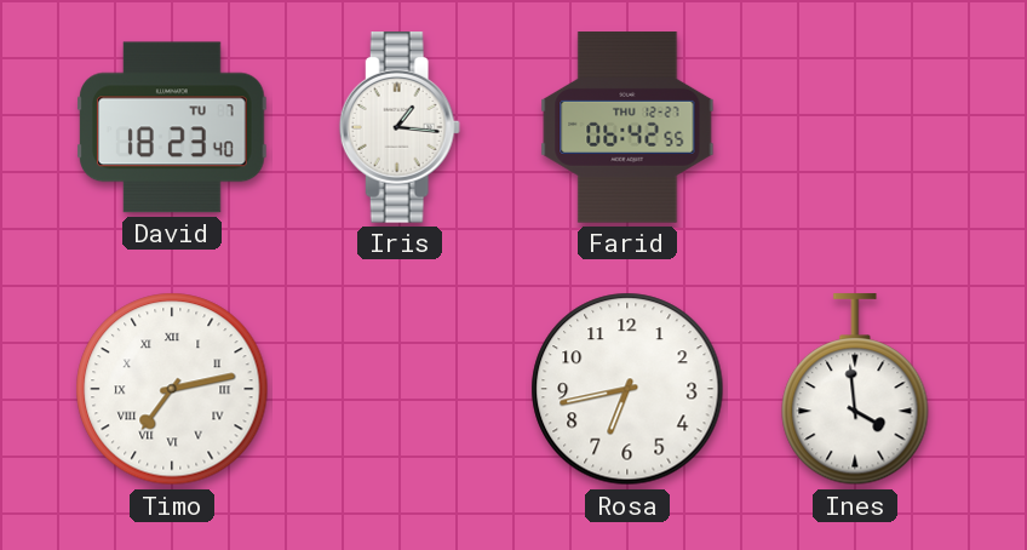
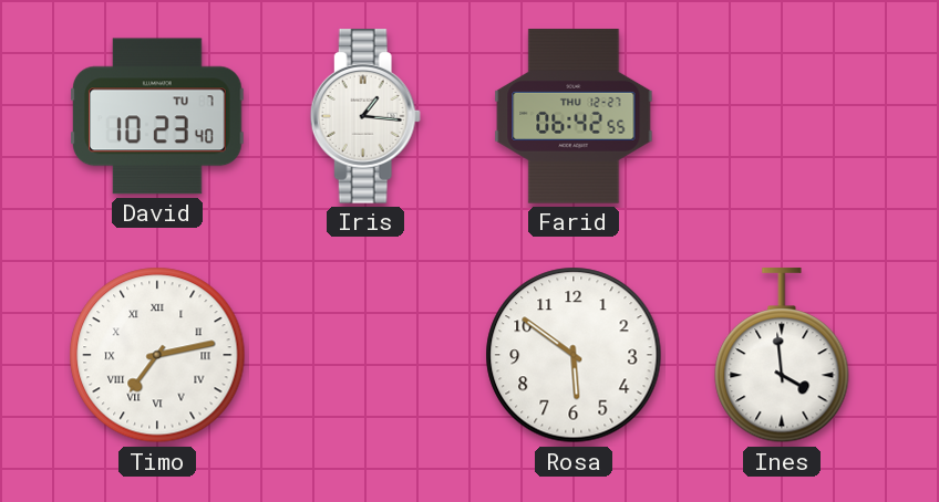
David: 18:23 -> 10:23
Rosa: 6:43 -> 5:51
